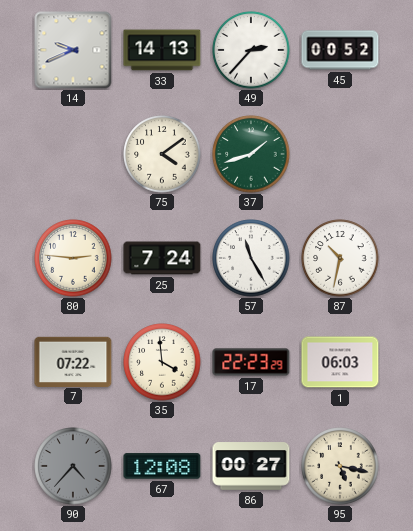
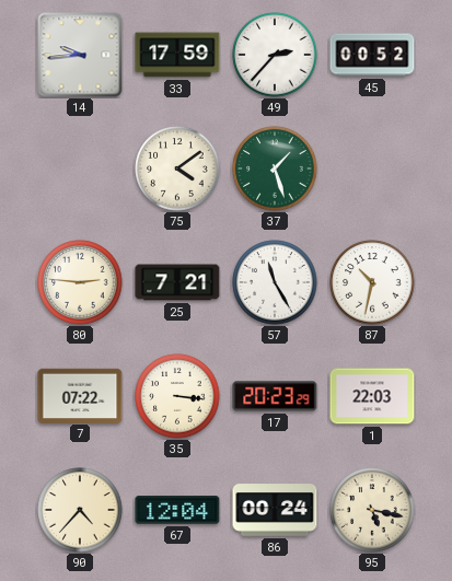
14: 9:41 -> 9:44
33: 14:13 -> 17:59
37: 1:42 -> 1:27
25: 7:24 -> 7:21
35: 3:59 -> 3:16
17: 22:23 -> 20:23
1: 06:03 -> 22:03
90 dial: grey -> cream
67: 12:08 -> 12:04
86: 00:27 -> 00:24
